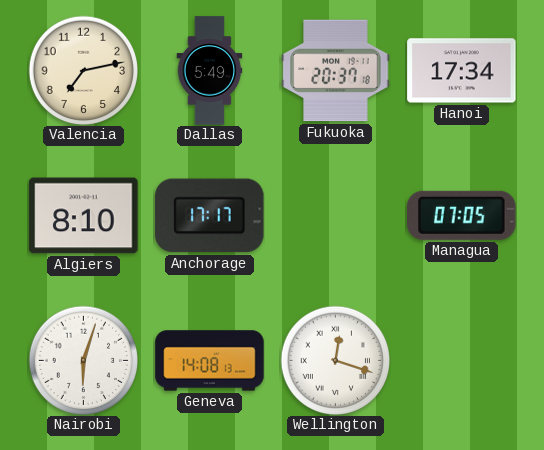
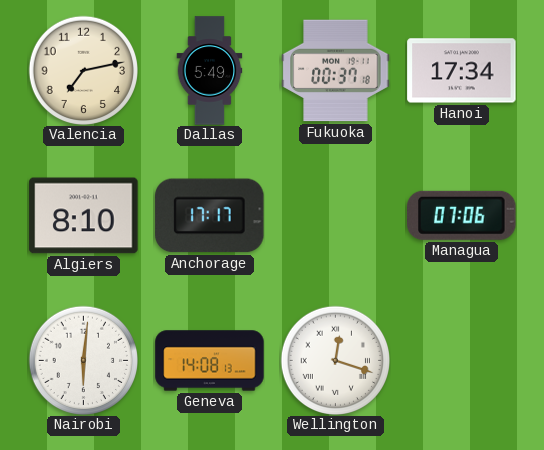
Fukuoka: 20:37 -> 00:37
Managua: 07:05 -> 07:06
Nairobi: 6:03 -> 6:01
